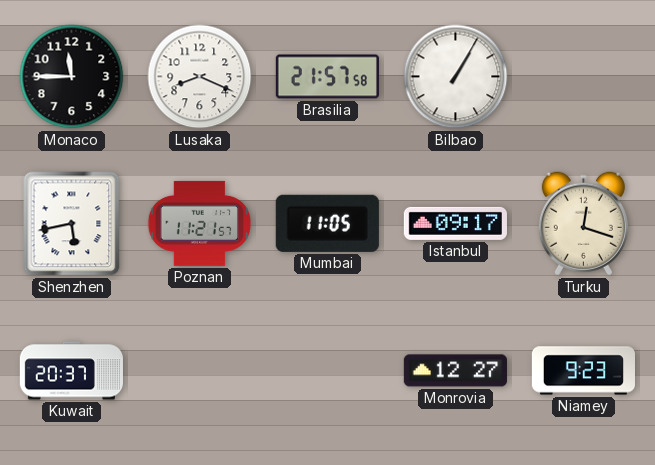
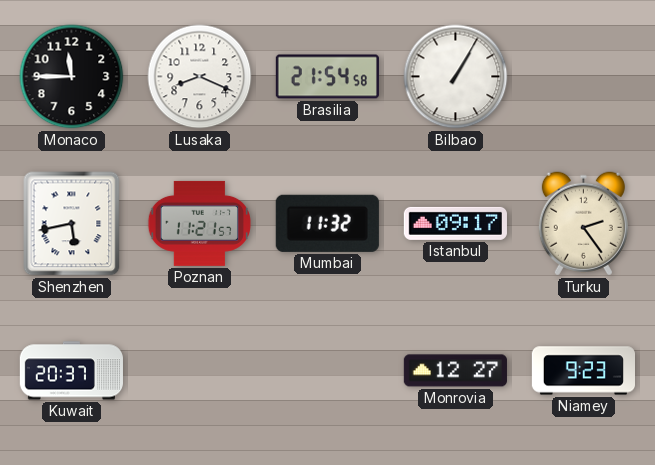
Brasilia: 21:57 -> 21:54
Mumbai: 11:05 -> 11:32
Turku: 12:18 -> 2:24
